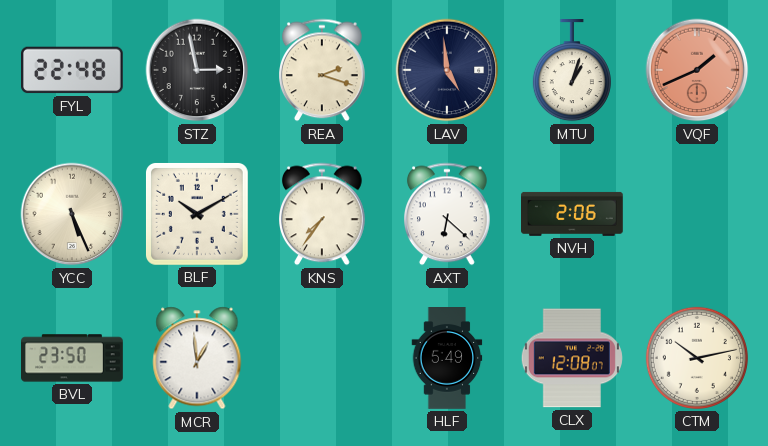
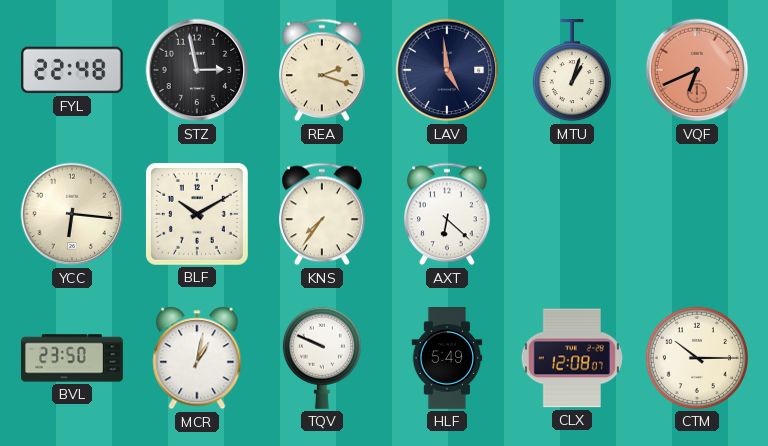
VQF: 1:41 -> 6:41
YCC: 5:26 -> 6:16
NVH: 2:06 -> none
MCR: 12:59 -> 1:02
TQV: none -> 9:49
CTM: 10:13 -> 10:15
